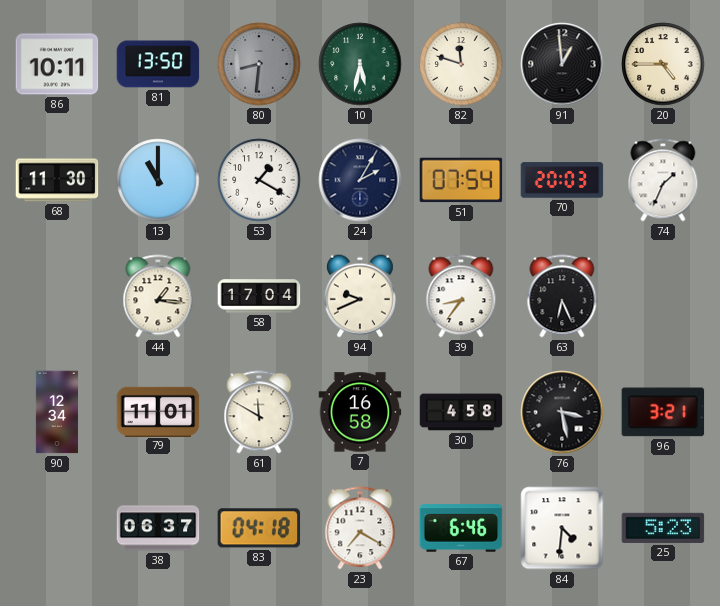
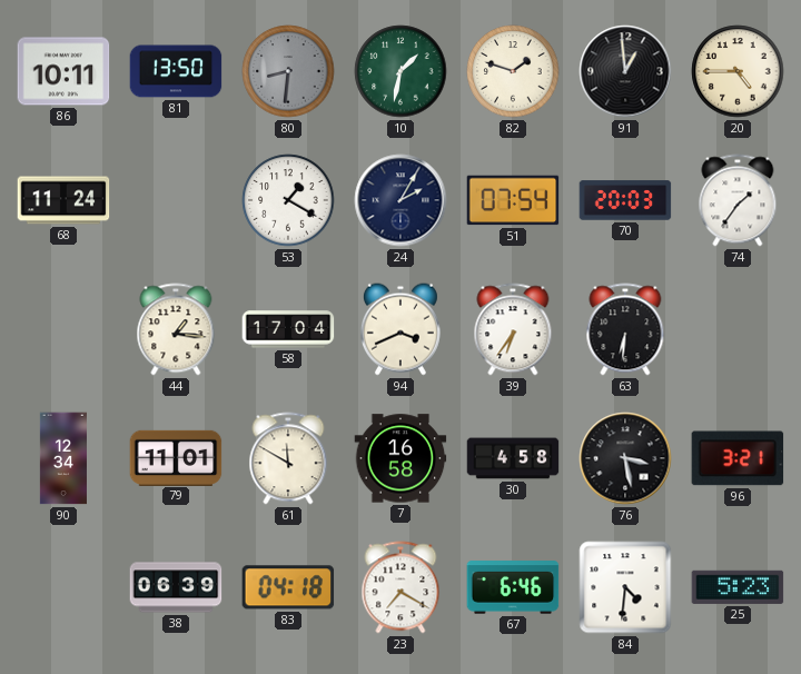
10: 5:32 -> 1:32
82: 11:48 -> 1:48
68: 11:30 -> 11:24
13: 11:00 -> none
74: 1:34 -> 1:36
94: 9:41 -> 3:41
39: 8:36 -> 6:36
63: 6:26 -> 6:31
38: 06:37 -> 06:39
